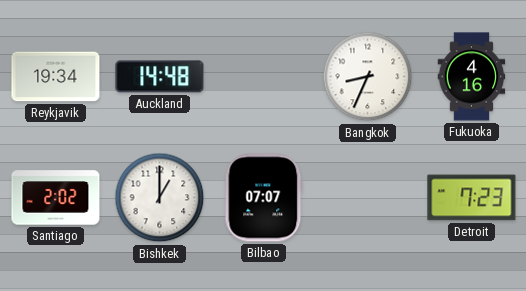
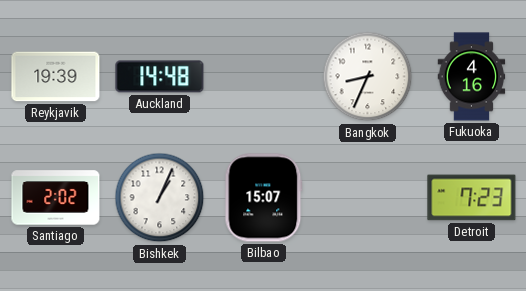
Reykjavik: 19:34 -> 19:39
Bishkek: 1:00 -> 1:04
Bilbao: 07:07 -> 15:07
